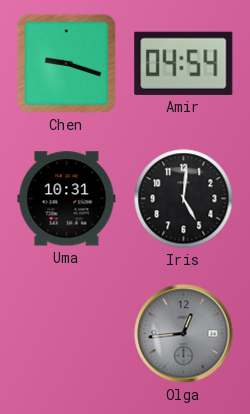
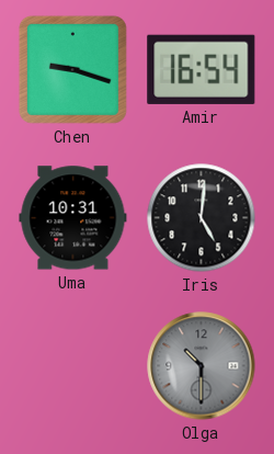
Amir: 04:54 -> 16:54
Olga: 12:44 -> 10:30
